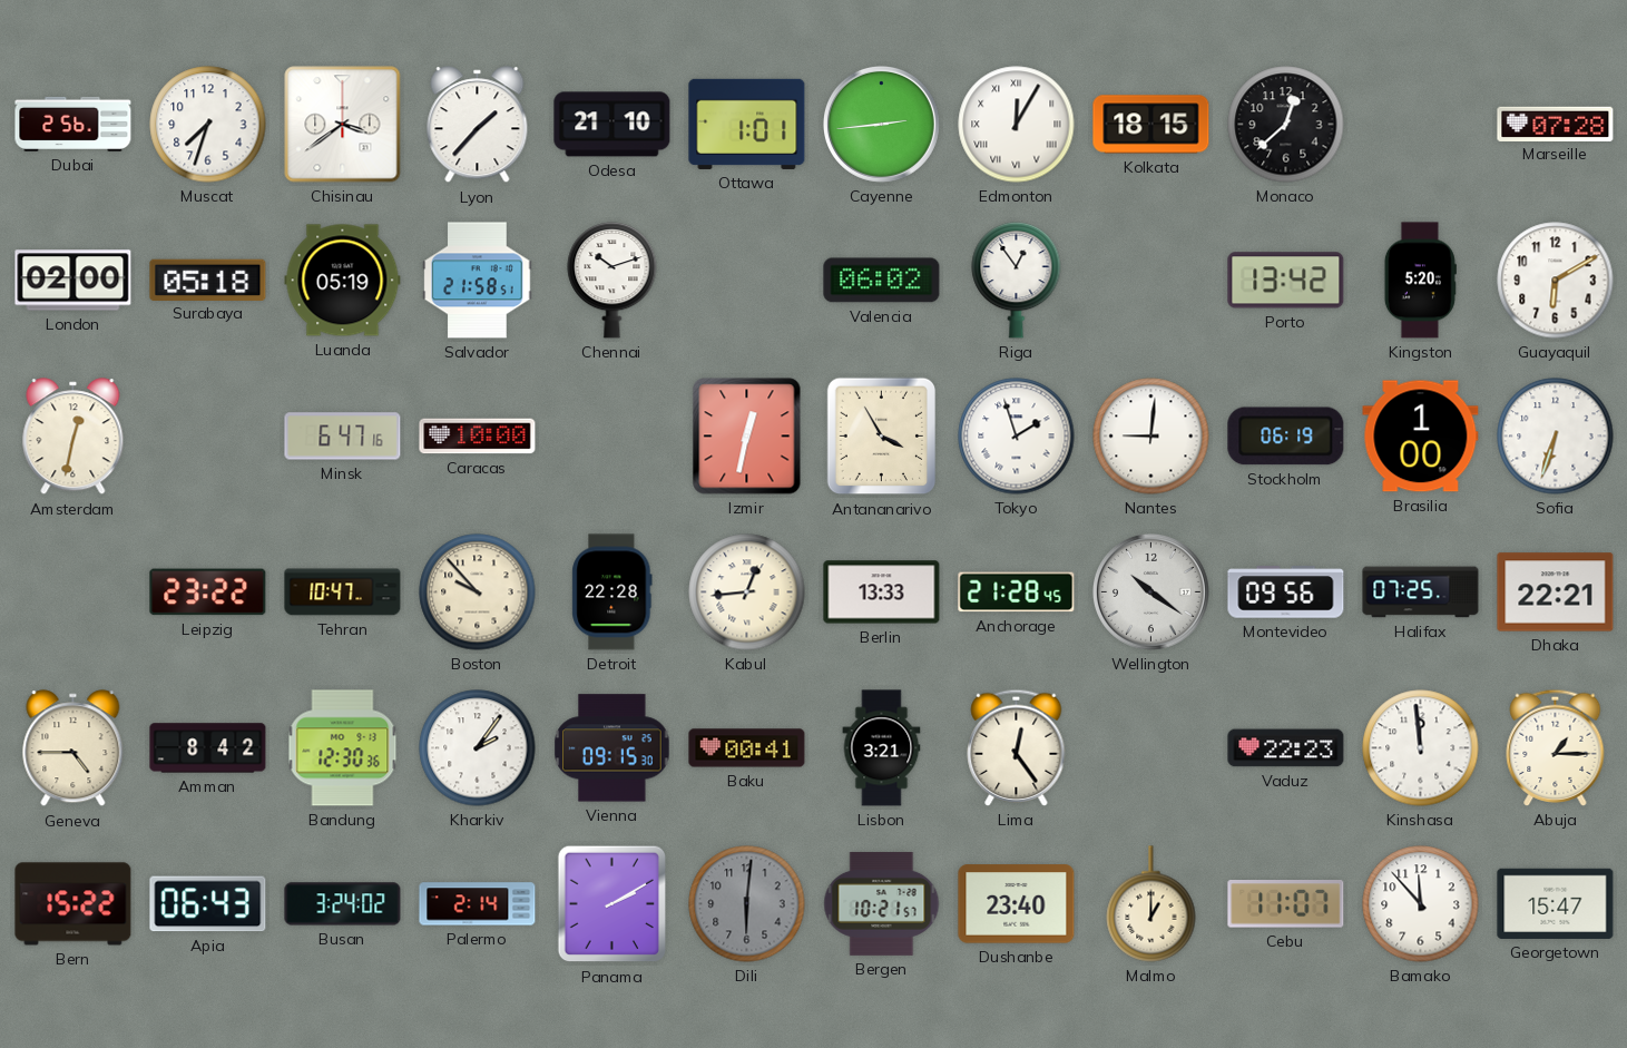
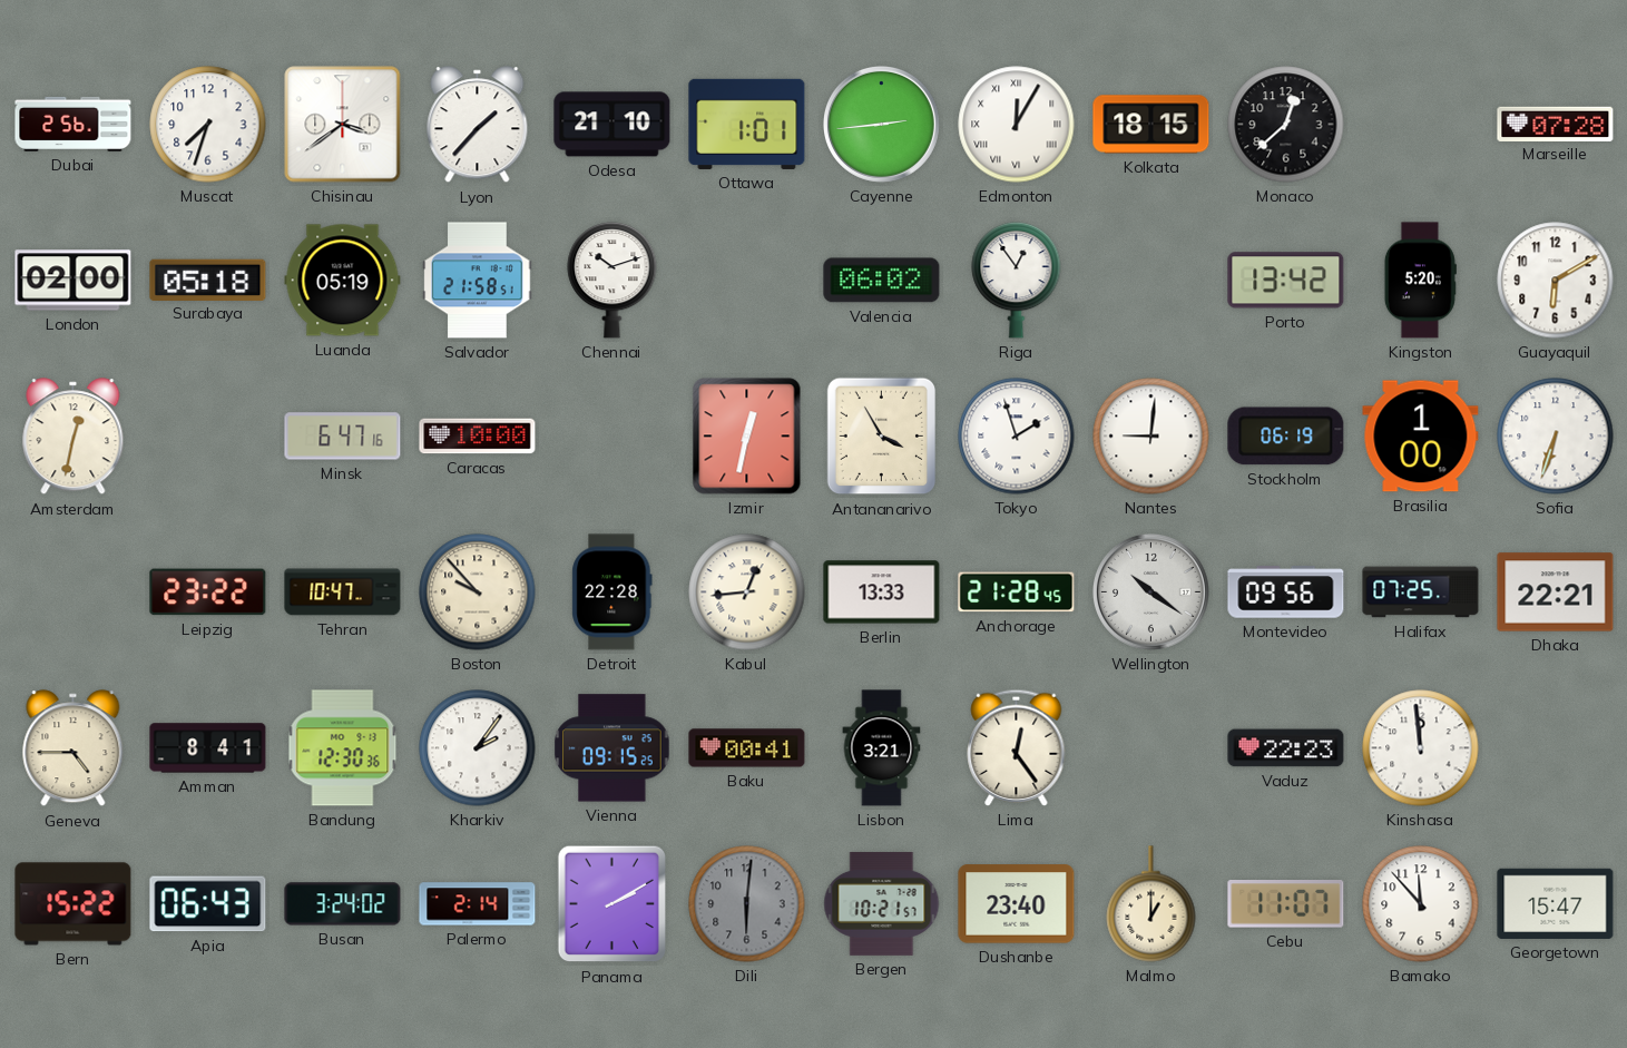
Amman: 8:42 -> 8:41
Vienna: 09:15:30 -> 09:15:25
Abuja: 1:15 -> none
